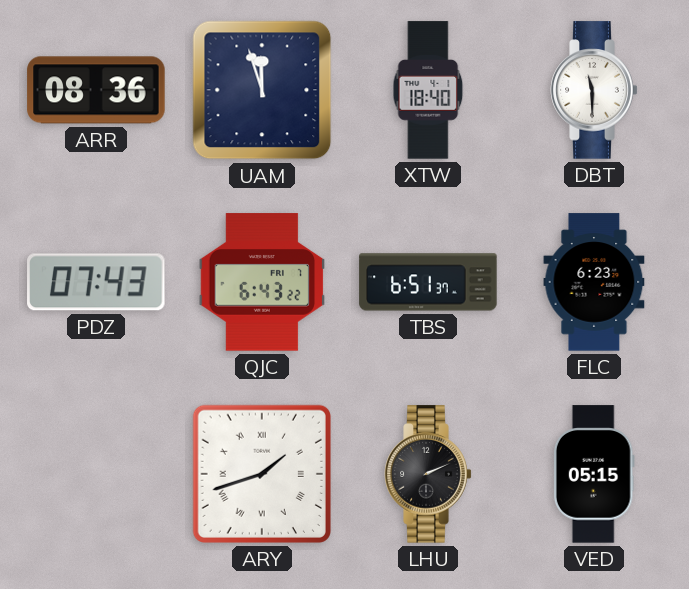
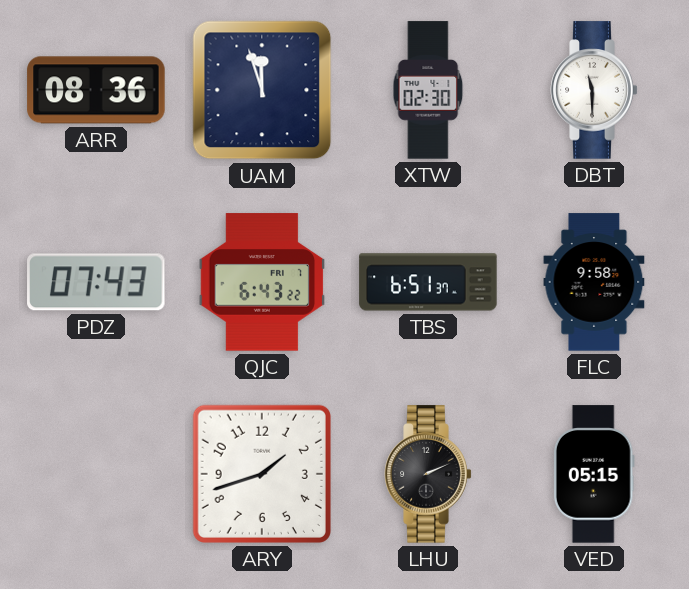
XTW: 18:40 -> 02:30
FLC: 6:23 -> 9:58
ARY numerals: Roman -> Arabic
